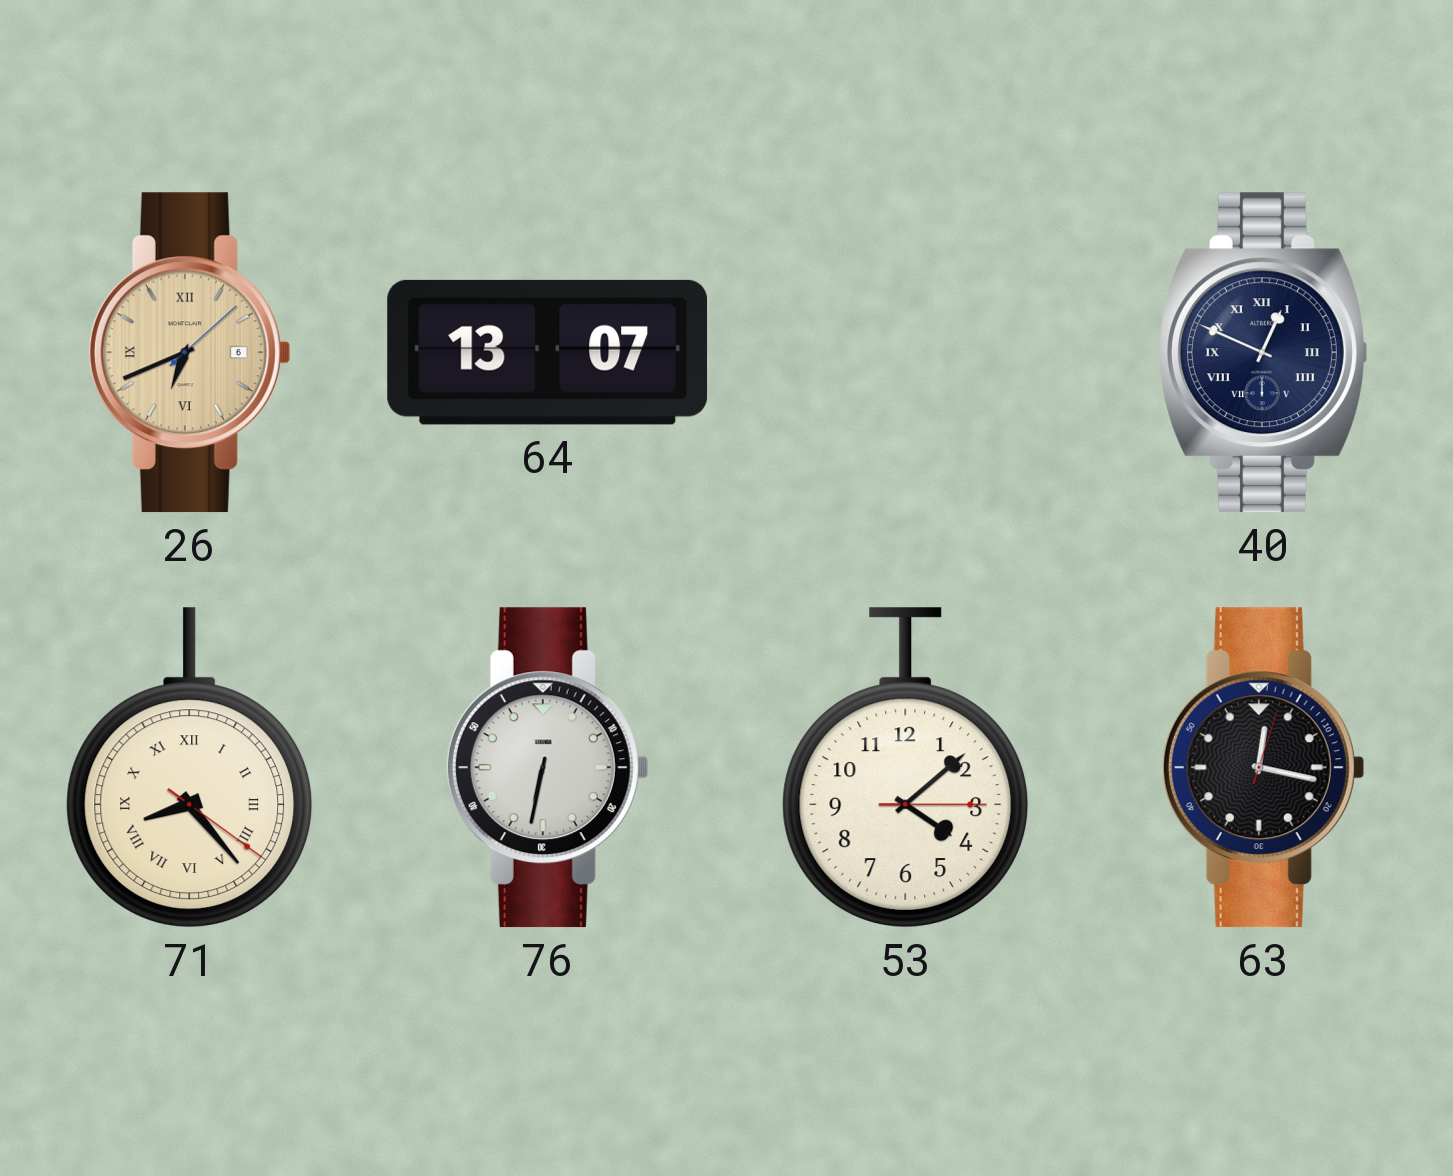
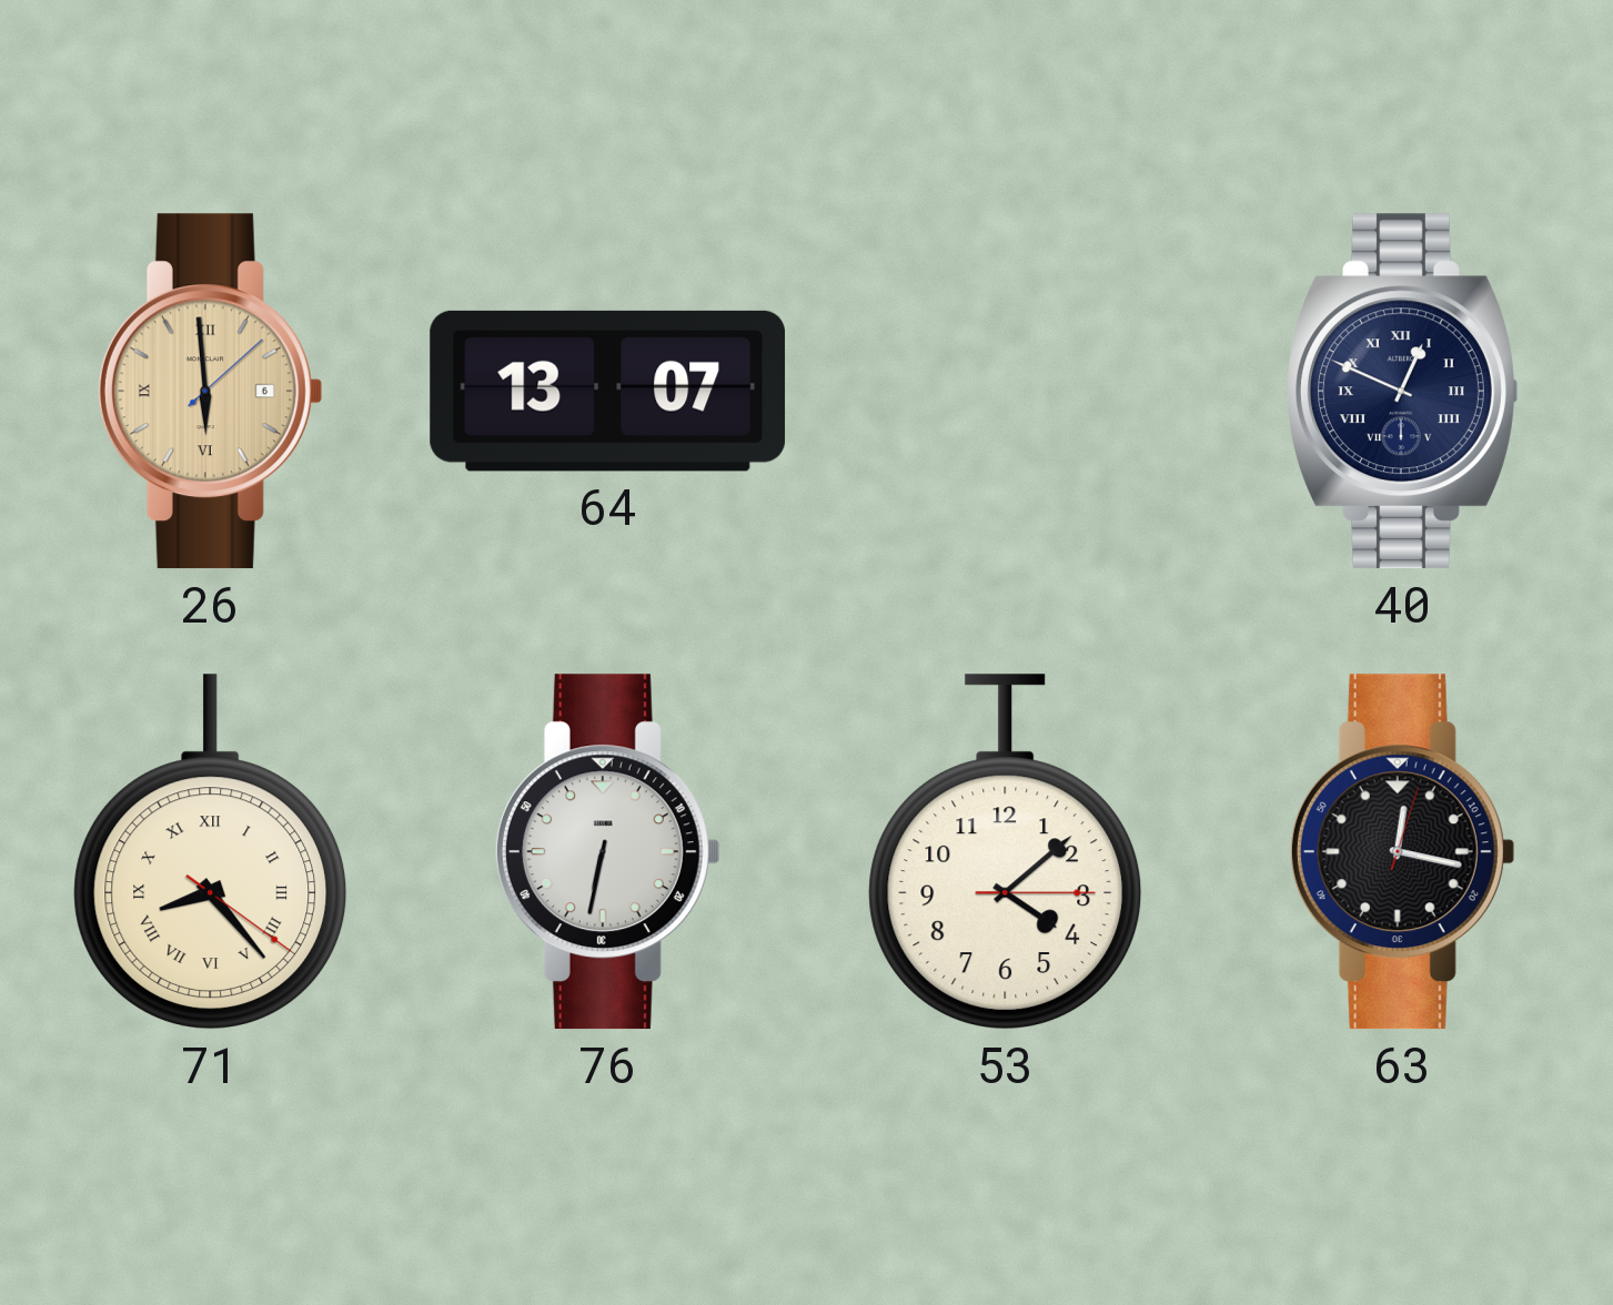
26: 6:41 -> 5:59
